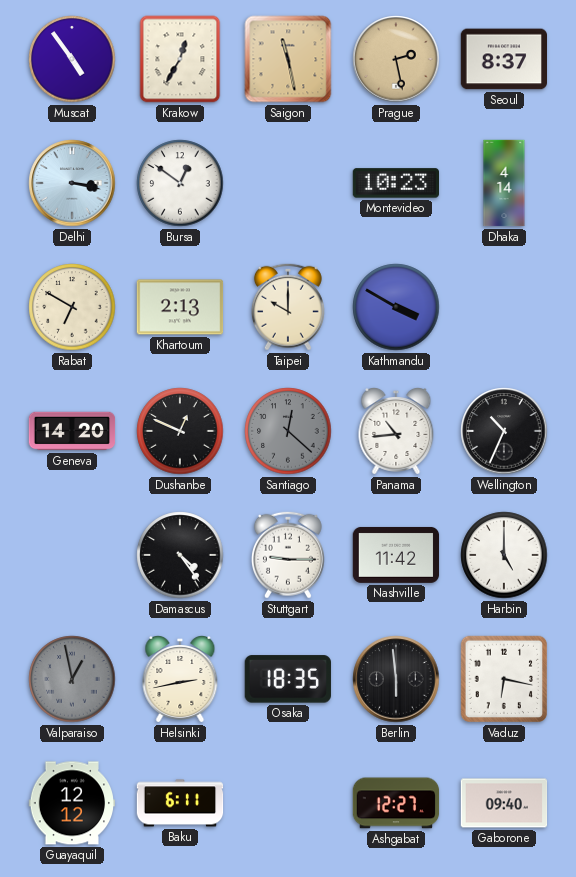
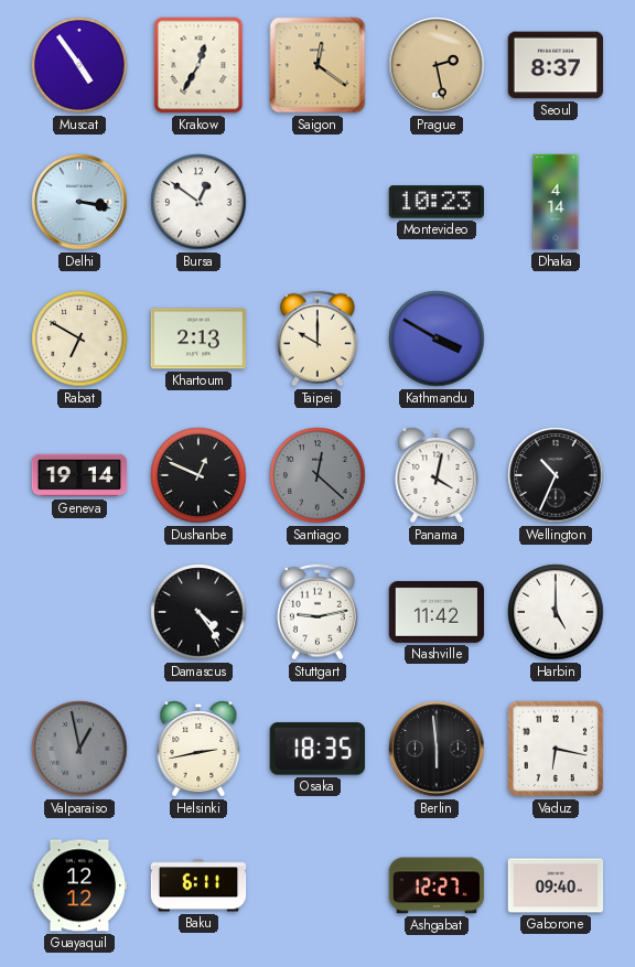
Saigon: 11:28 -> 12:21
Geneva: 14:20 -> 19:14
Panama: 10:44 -> 4:02
Stuttgart: 9:15 -> 9:13
